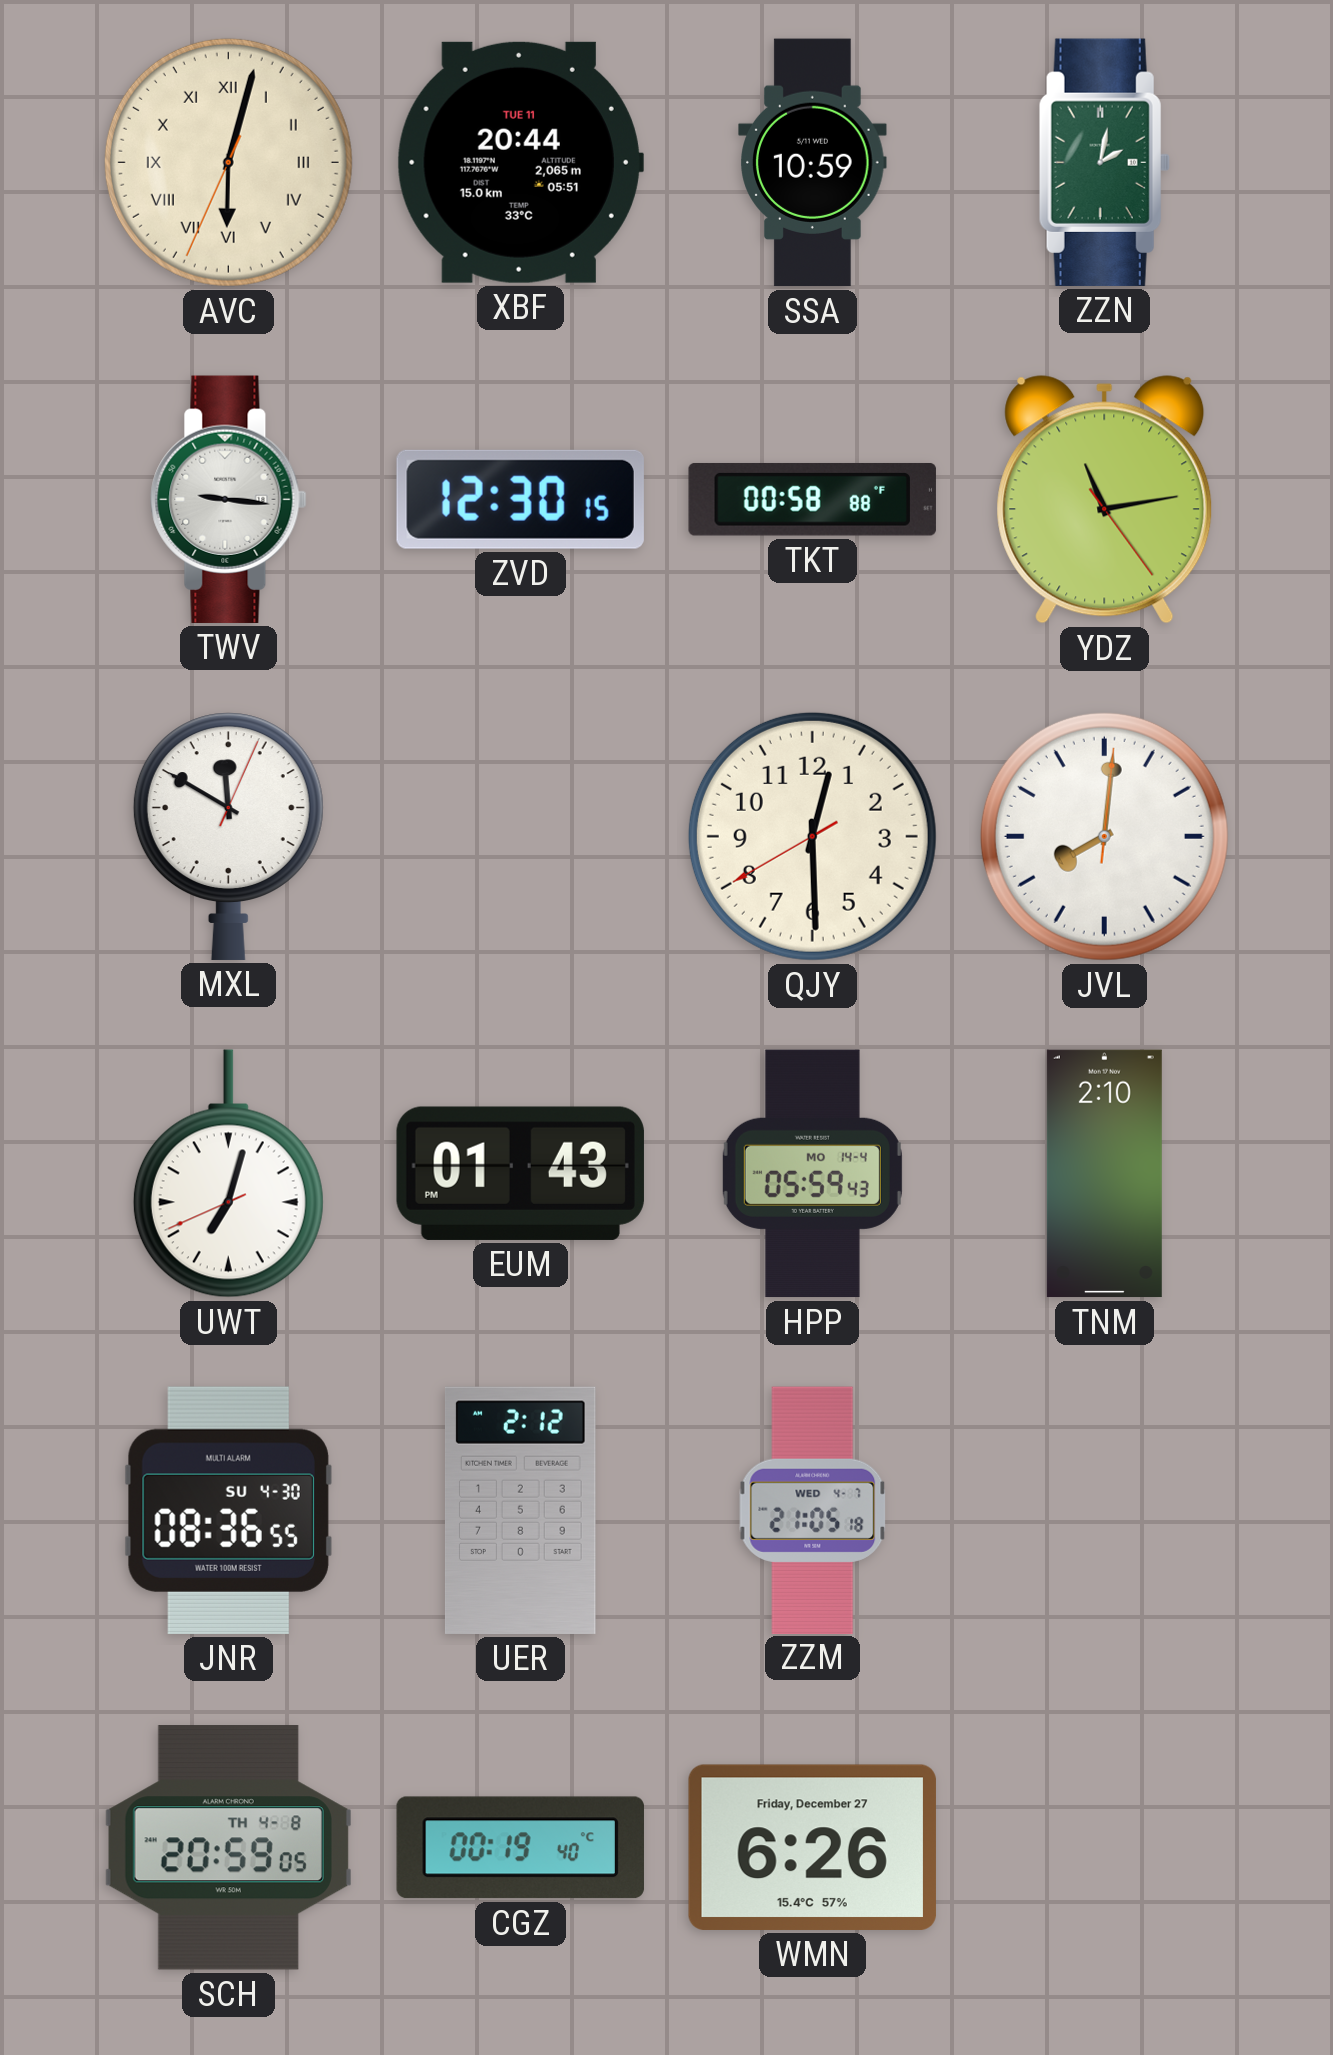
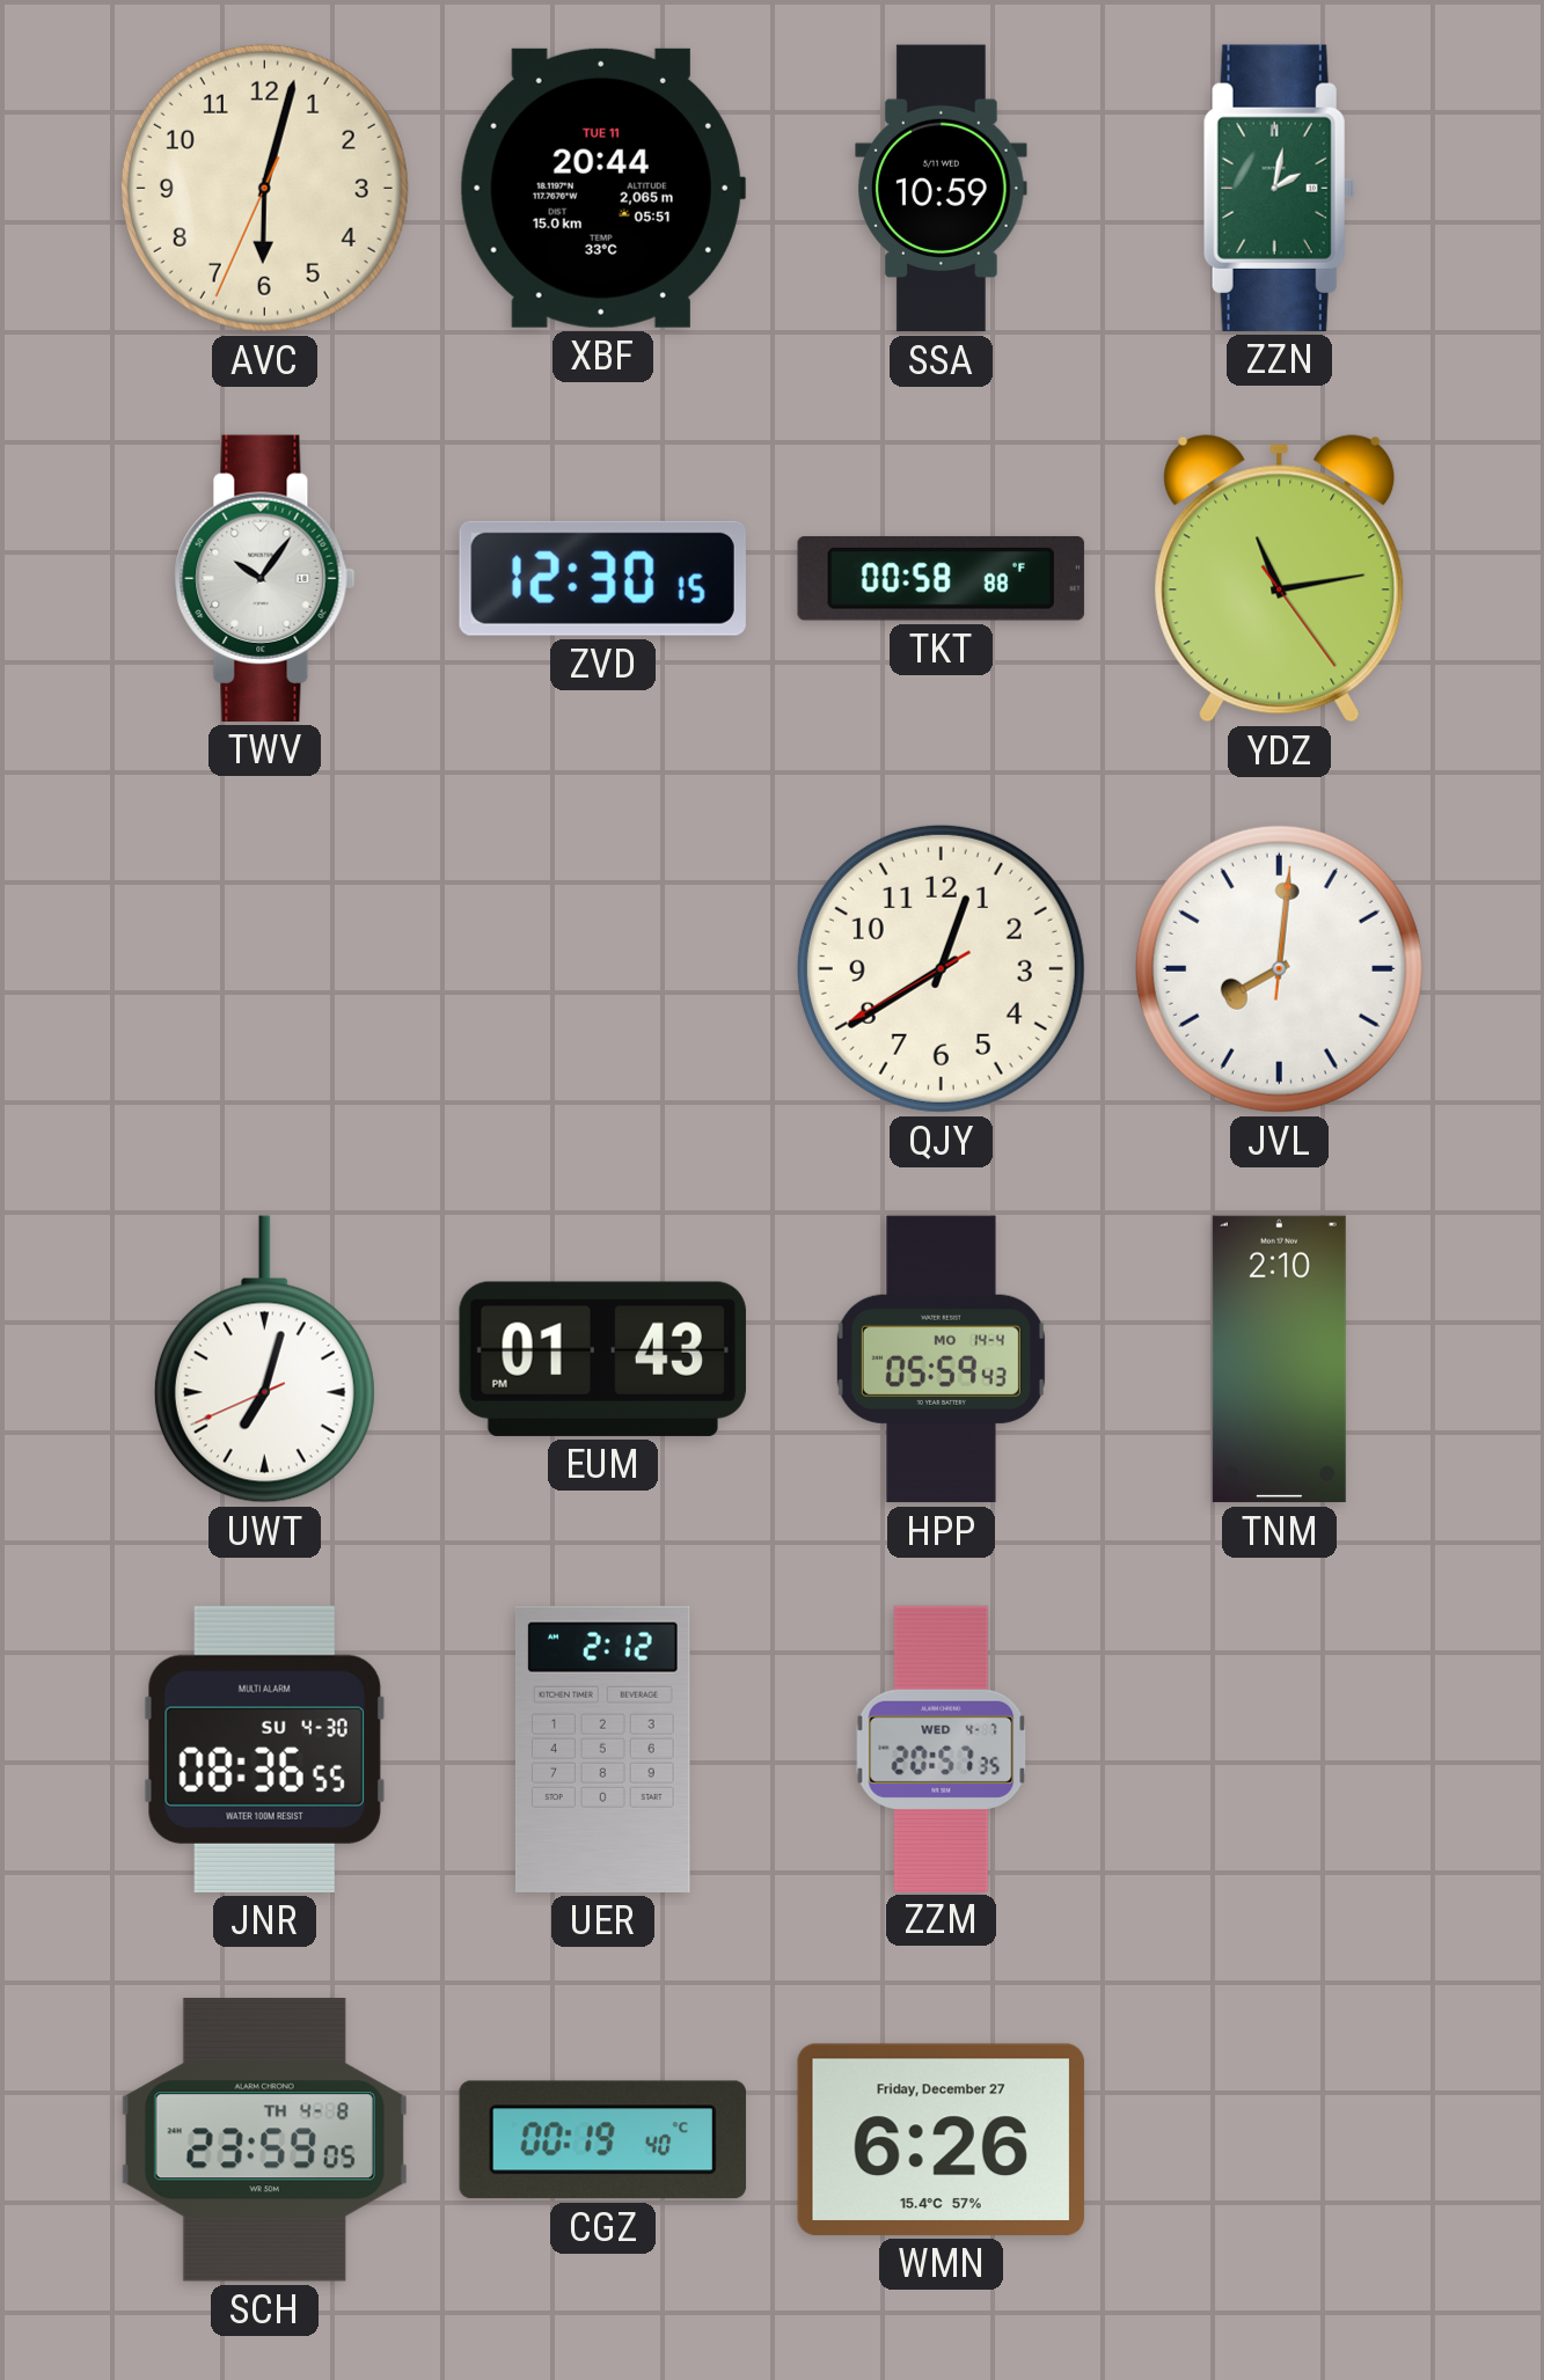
AVC numerals: Roman -> Arabic
TWV: 9:16 -> 10:06
MXL: 11:50 -> none
QJY: 12:29 -> 12:39
ZZM: 21:05 -> 20:57
SCH: 20:59 -> 23:59
